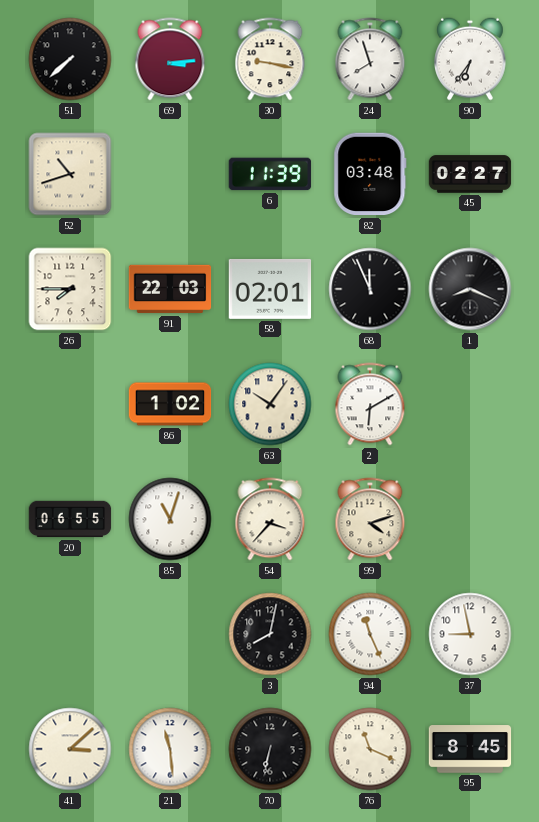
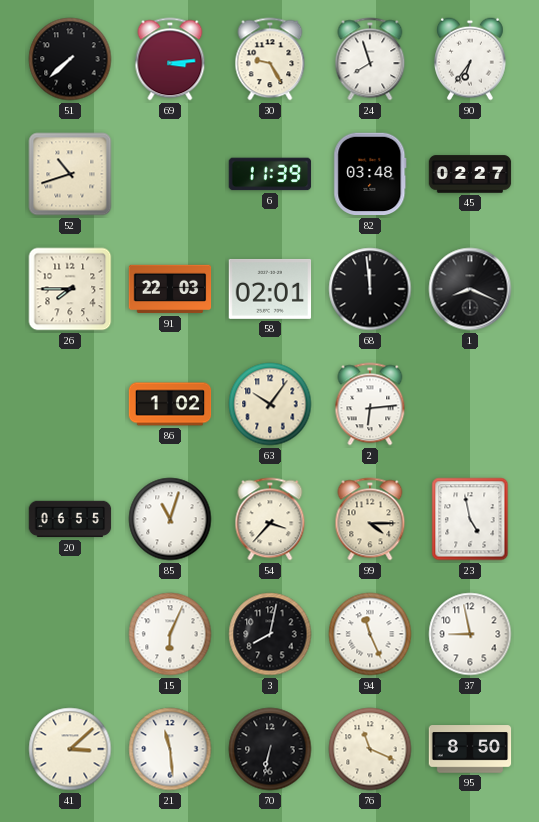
30: 9:17 -> 9:25
68: 11:56 -> 11:59
2: 6:10 -> 6:14
99: 4:12 -> 4:15
23: none -> 4:58
15: none -> 6:04
95: 8:45 -> 8:50
